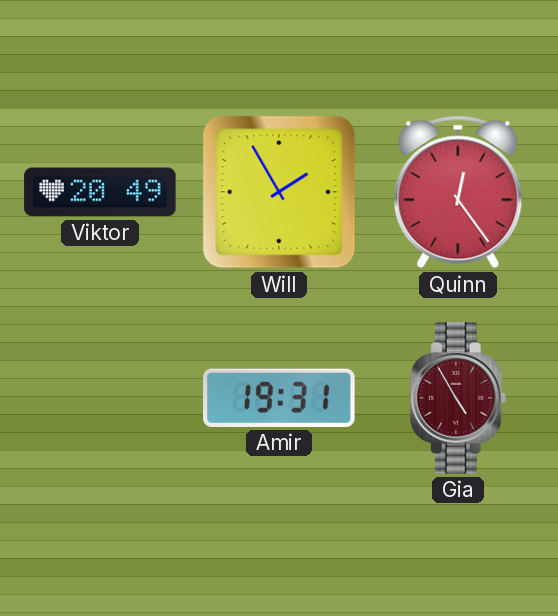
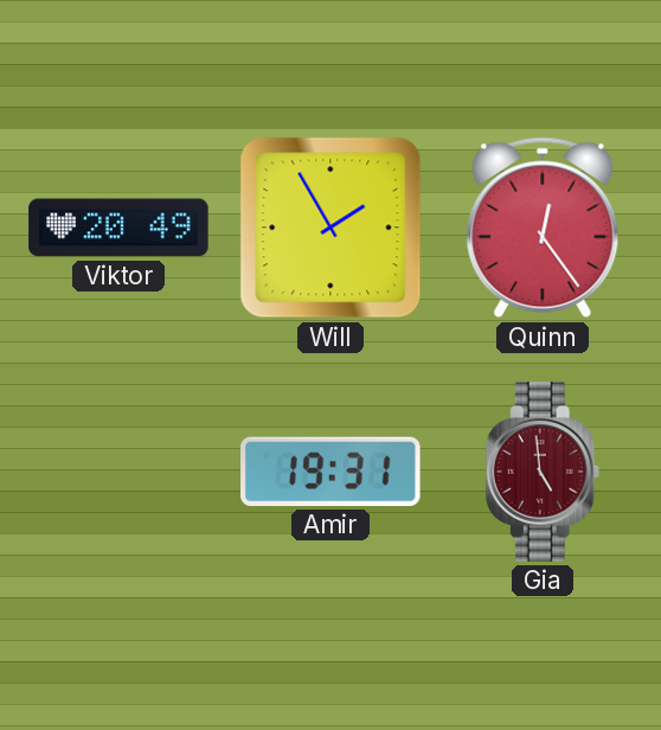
Gia: 4:55 -> 4:59
